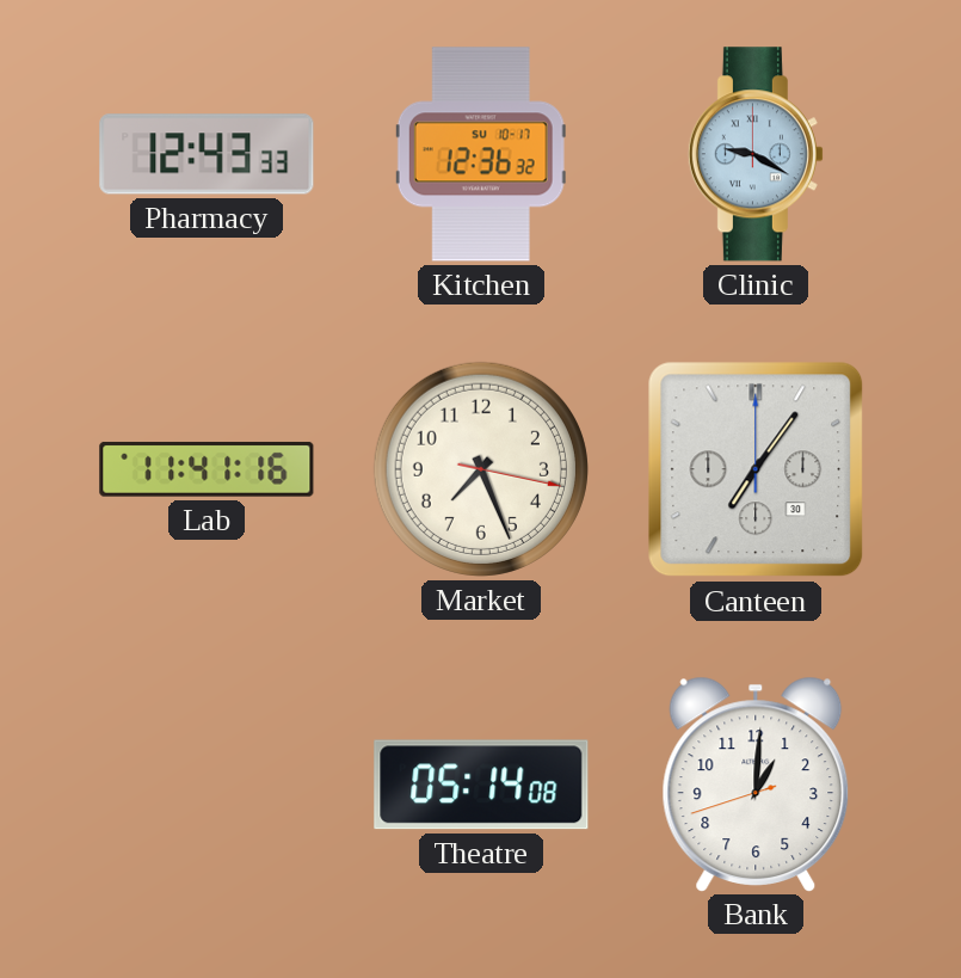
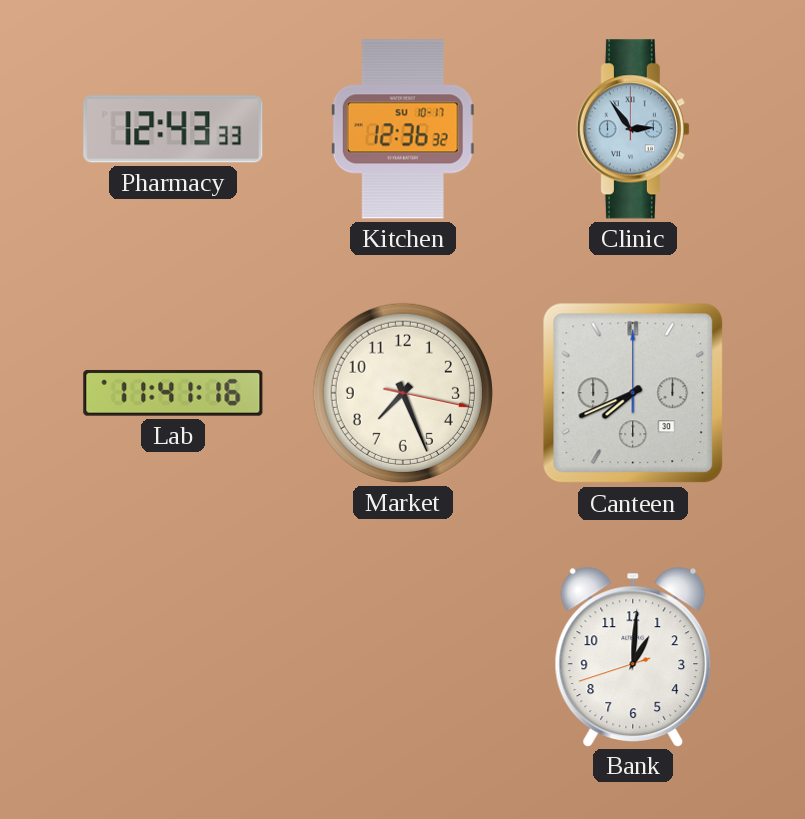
Clinic: 9:20 -> 2:54
Canteen: 7:06 -> 7:41
Theatre: 05:14 -> none
